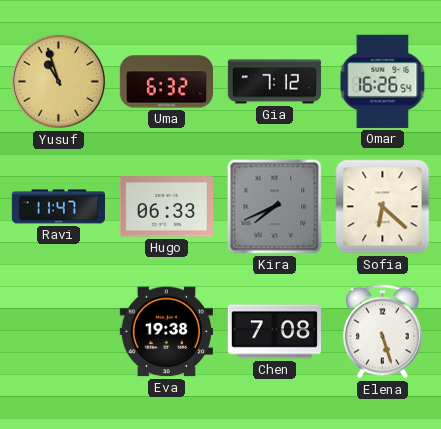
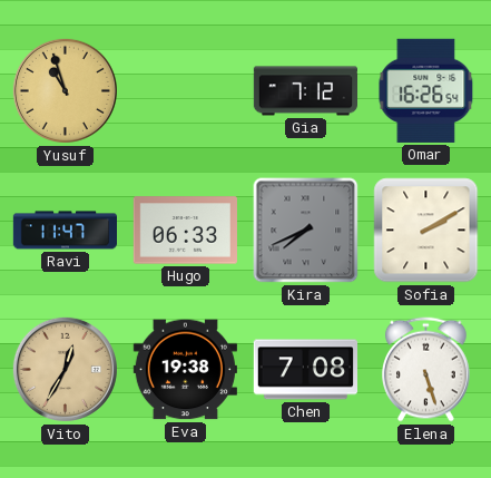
Uma: 6:32 -> none
Sofia: 6:22 -> 2:10
Vito: none -> 12:35
